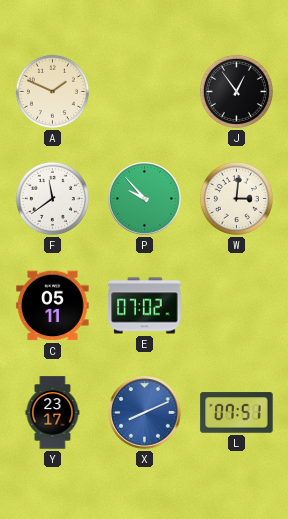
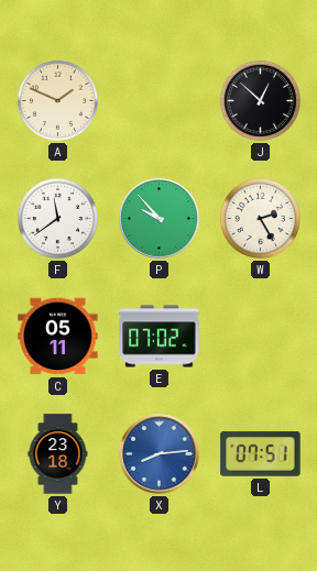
J: 12:54 -> 12:52
W: 3:01 -> 2:25
Y: 23:17 -> 23:18
X: 8:11 -> 8:14
